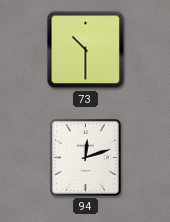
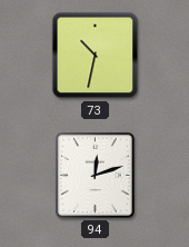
73: 10:30 -> 10:32
